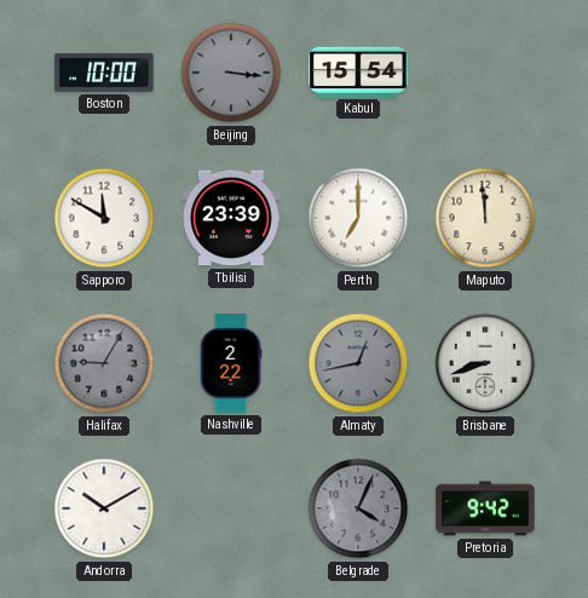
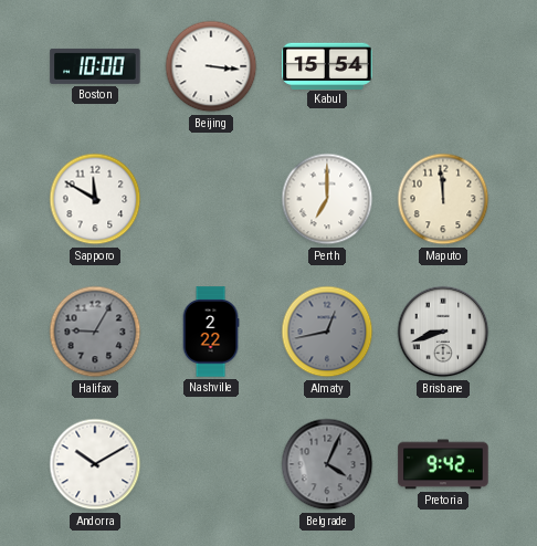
Beijing dial: grey -> white
Tbilisi: 23:39 -> none
